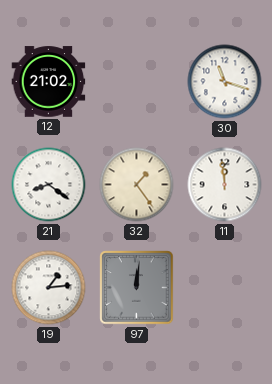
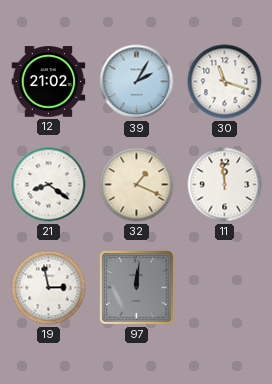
39: none -> 2:05
32: 1:24 -> 1:19
19: 1:14 -> 2:58
